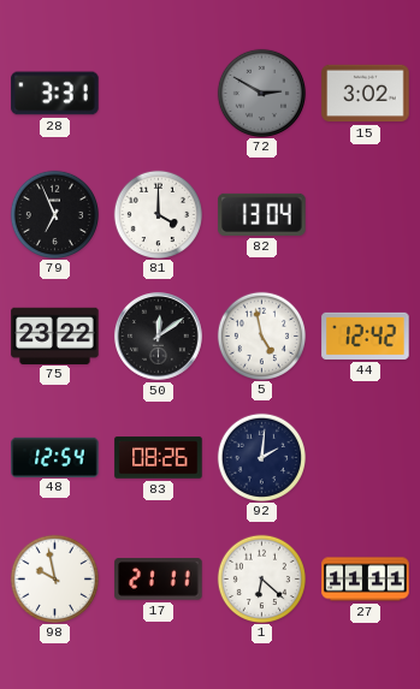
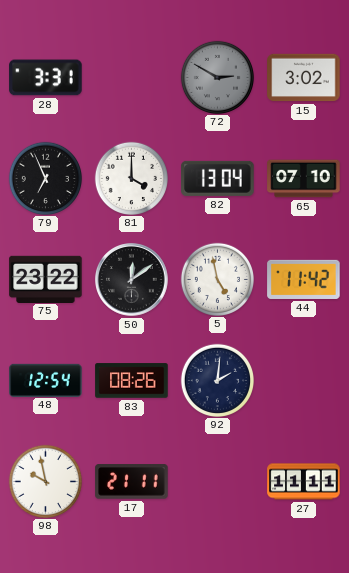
65: none -> 07:10
44: 12:42 -> 11:42
1: 6:22 -> none
